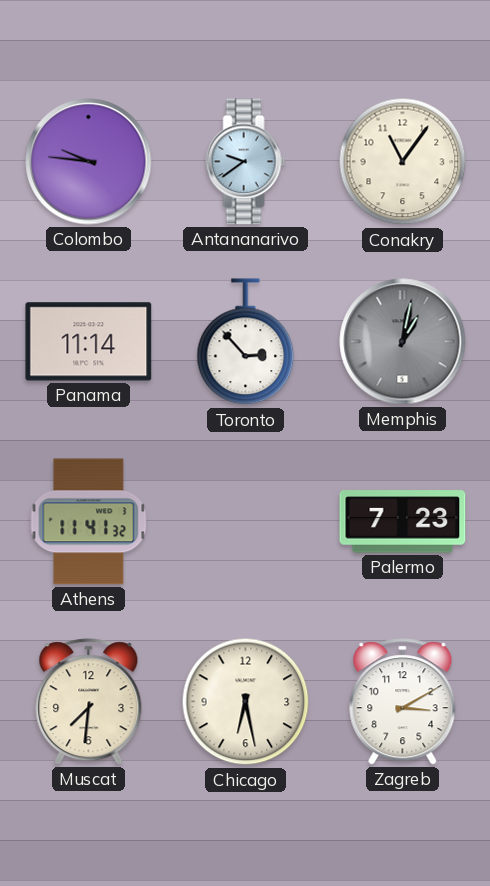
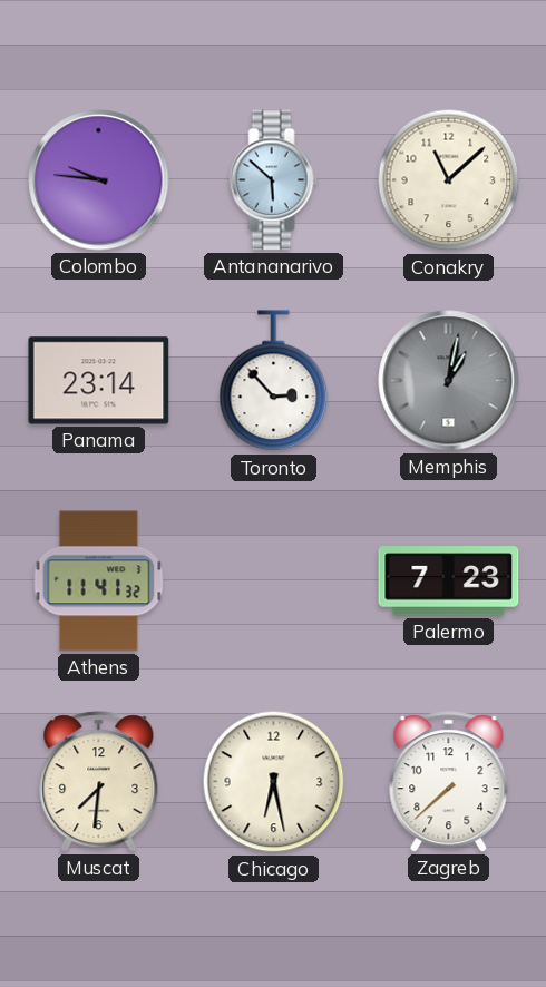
Antananarivo: 9:39 -> 5:52
Conakry: 11:06 -> 11:08
Panama: 11:14 -> 23:14
Zagreb: 3:10 -> 7:38
